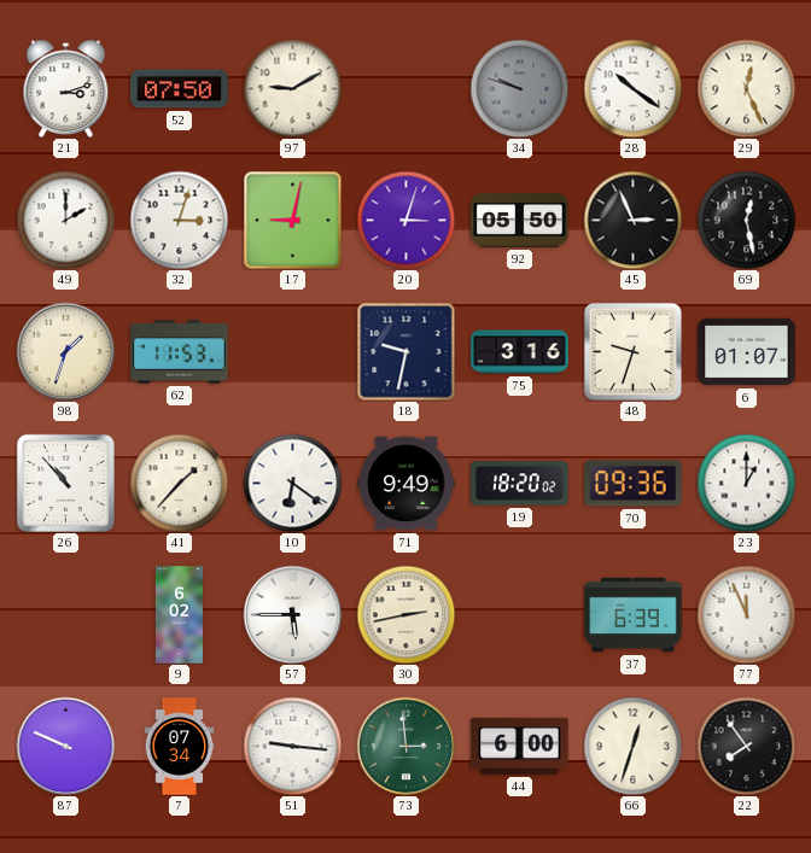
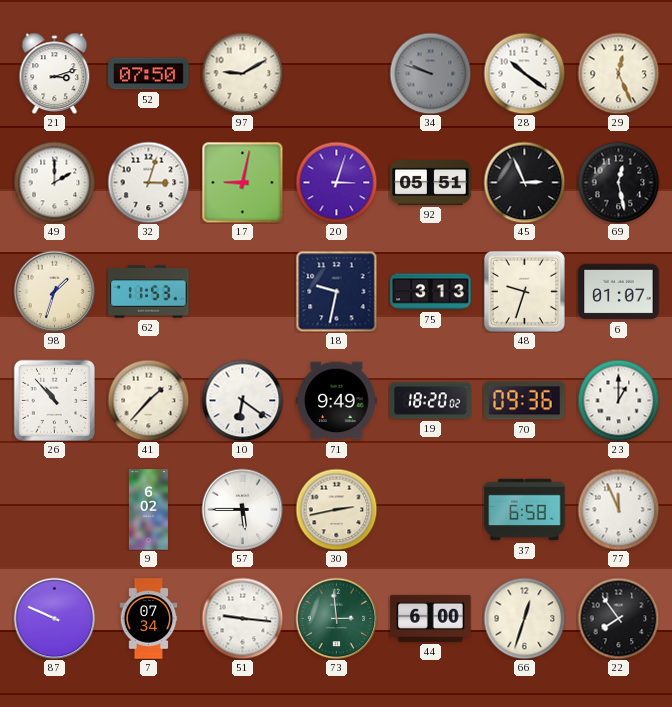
92: 05:50 -> 05:51
75: 3:16 -> 3:13
37: 6:39 -> 6:58
